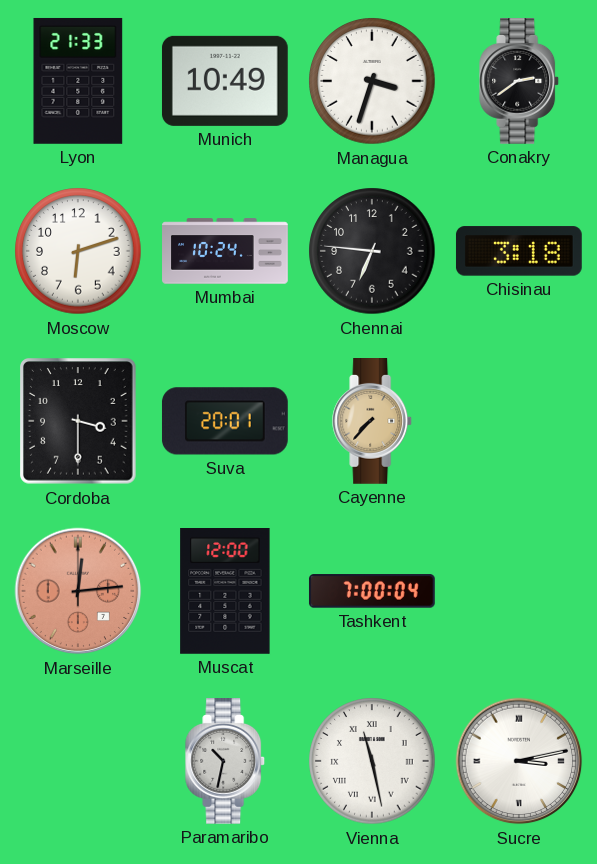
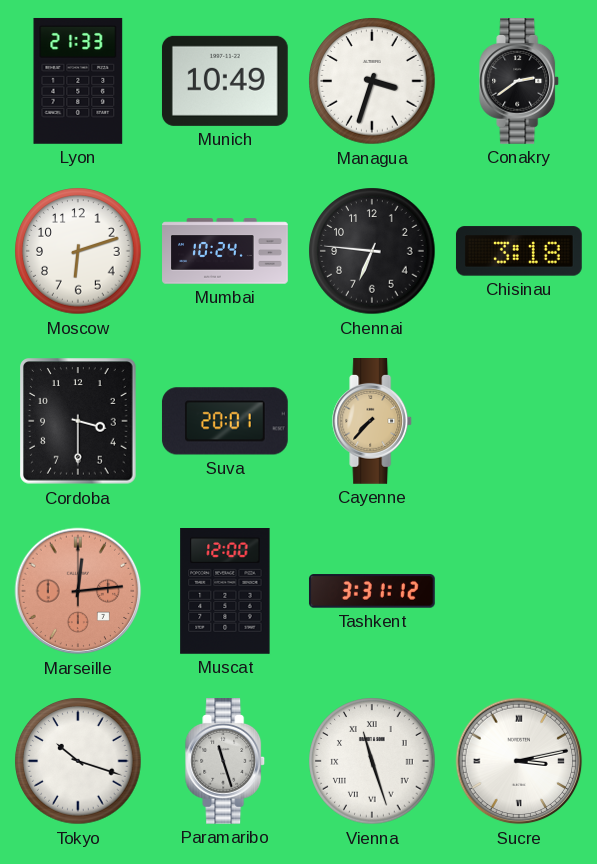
Tashkent: 7:00 -> 3:31
Tokyo: none -> 10:18
Paramaribo: 10:32 -> 11:27
Vienna: 11:28 -> 11:27
